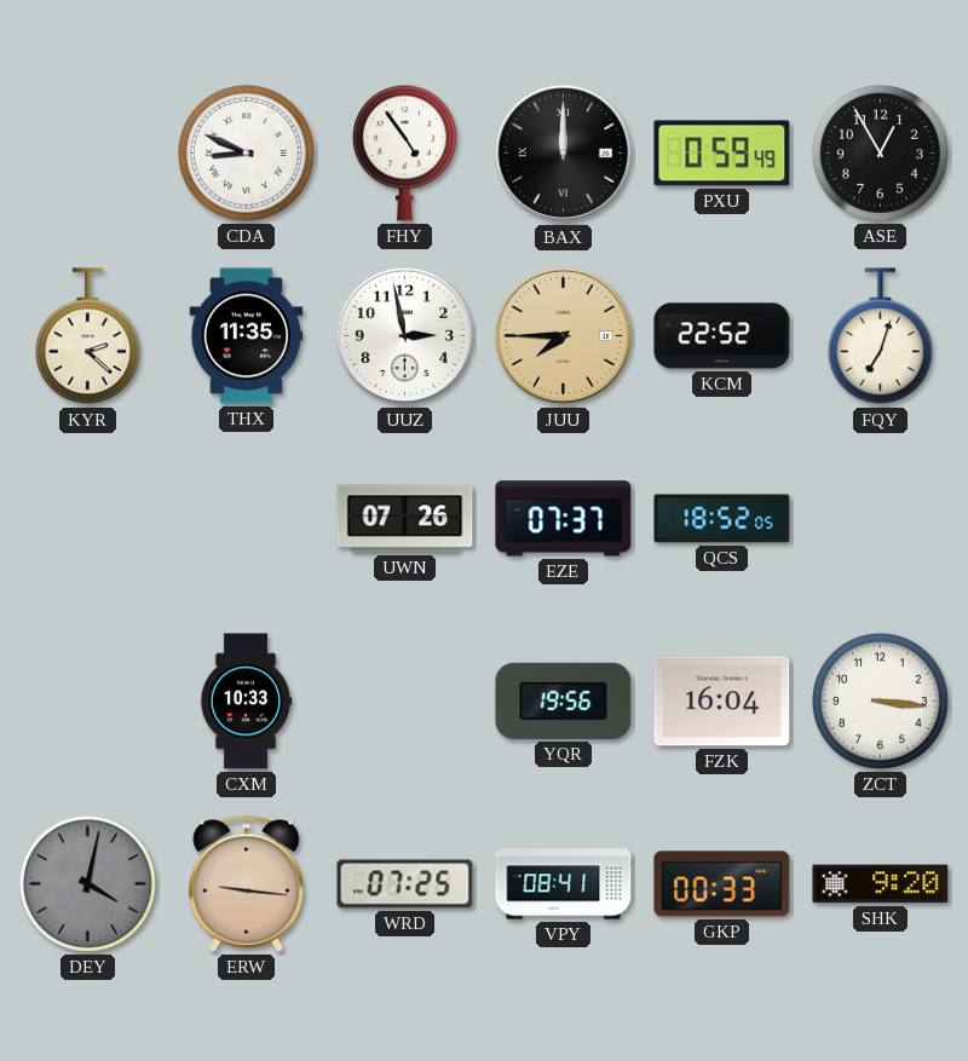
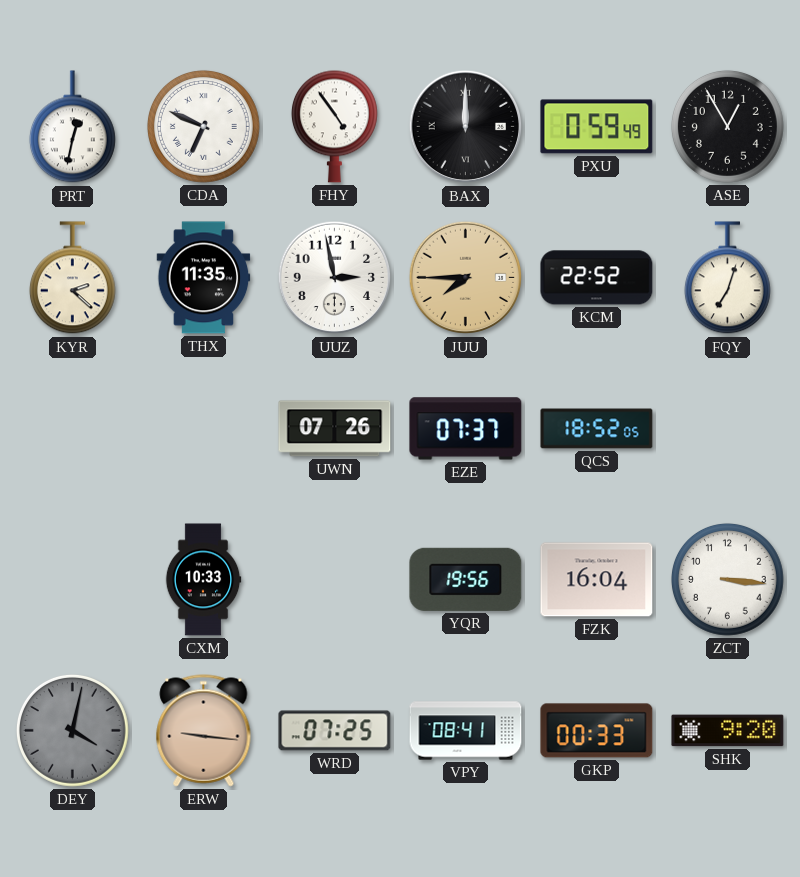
PRT: none -> 12:32
CDA: 8:49 -> 6:49
